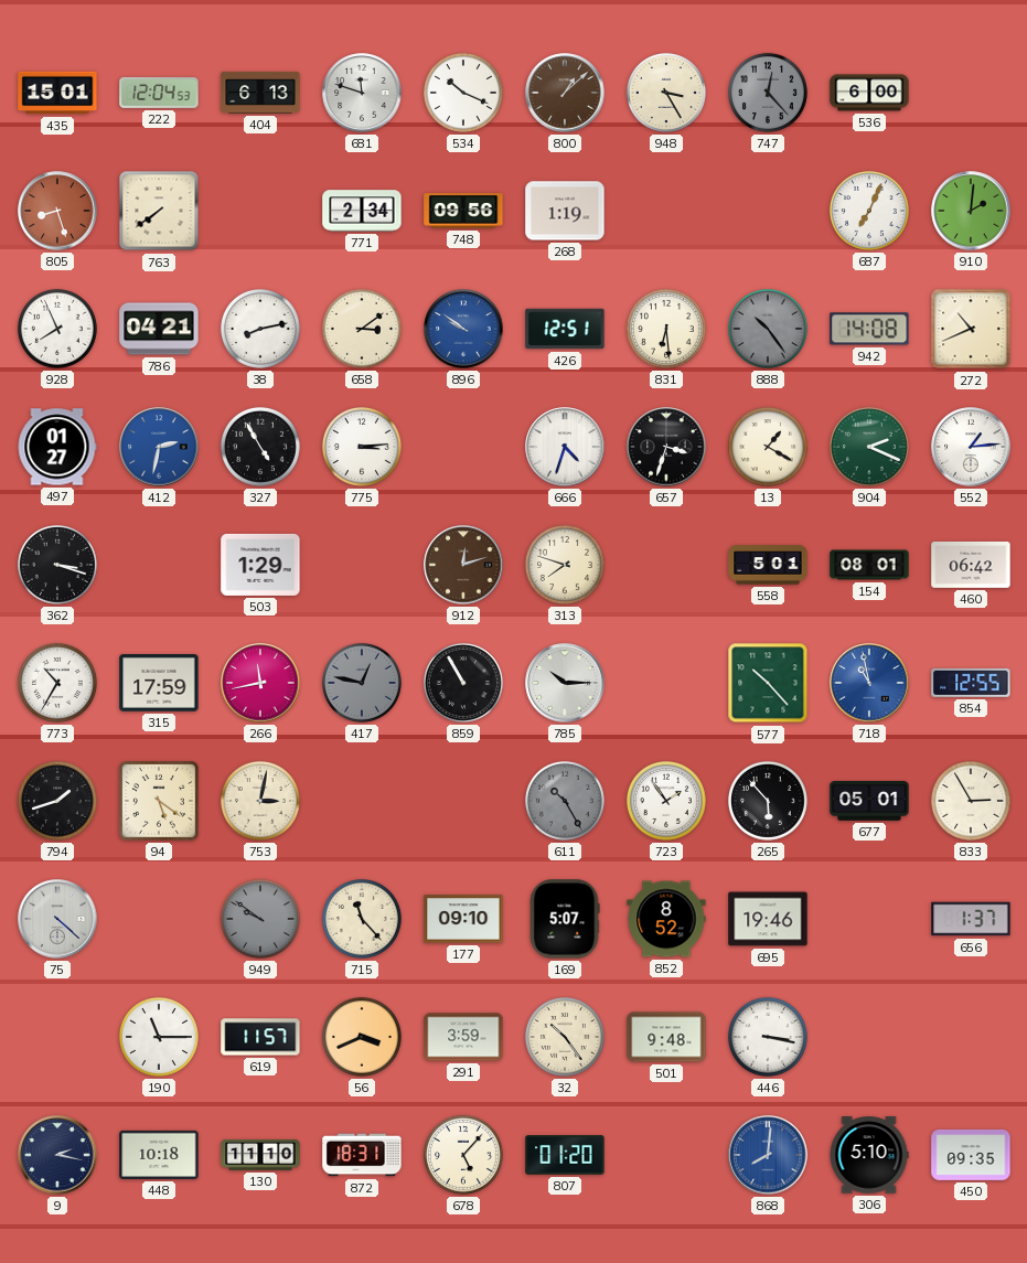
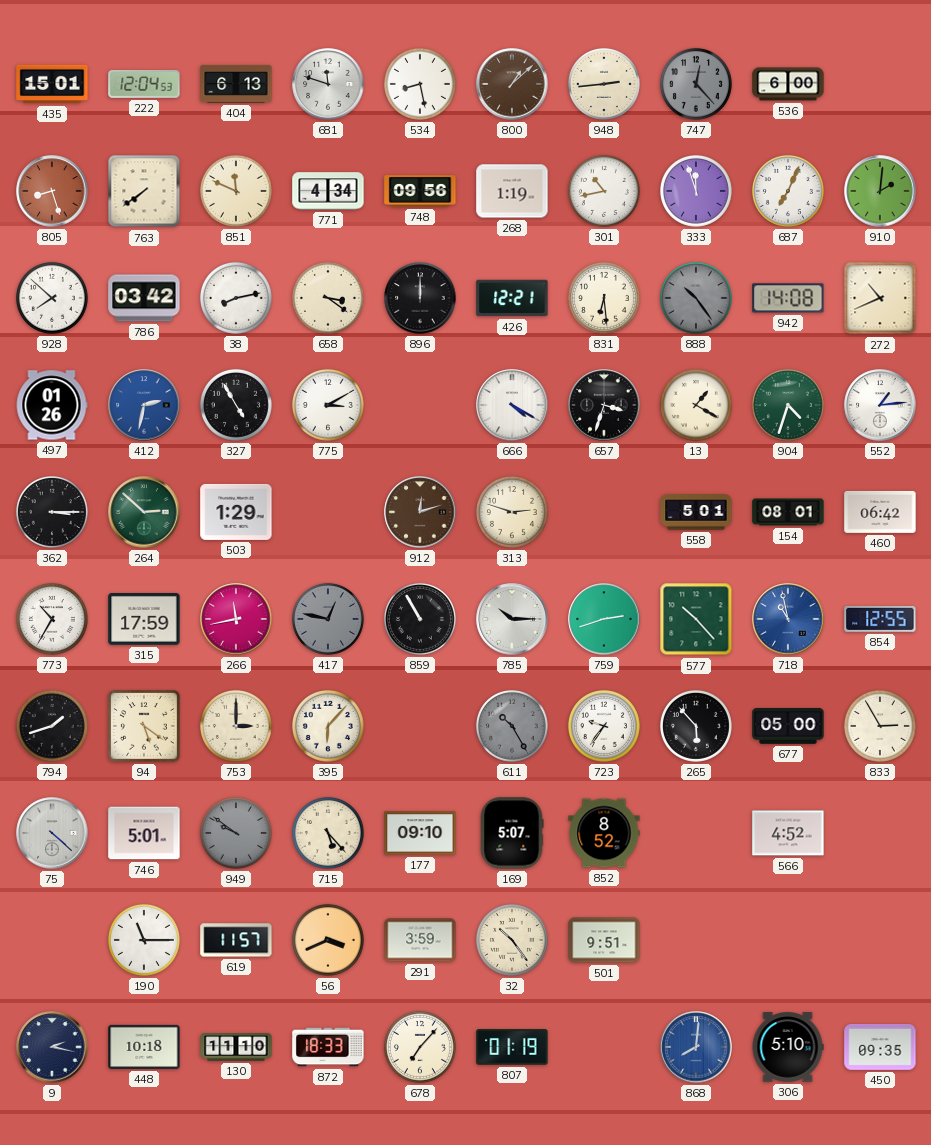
534: 10:19 -> 8:28
948: 3:25 -> 2:44
851: none -> 11:49
771: 2:34 -> 4:34
301: none -> 10:43
333: none -> 11:57
928: 7:56 -> 7:52
786: 04:21 -> 03:42
658: 3:09 -> 3:21
896: 9:51 -> 12:00
896 dial: blue -> black
426: 12:51 -> 12:21
497: 01:27 -> 01:26
775: 3:14 -> 3:10
666: 4:33 -> 4:20
904: 2:19 -> 4:33
362: 3:18 -> 3:15
264: none -> 2:52
313: 7:48 -> 2:48
759: none -> 2:42
753: 3:02 -> 3:00
395: none -> 6:07
723: 1:54 -> 9:36
677: 05:01 -> 05:00
746: none -> 5:01
715: 11:23 -> 5:23
695: 19:46 -> none
566: none -> 4:52
656: 1:37 -> none
501: 9:48 -> 9:51
446: 3:17 -> none
872: 18:31 -> 18:33
678: 5:07 -> 7:07
807: 01:20 -> 01:19
